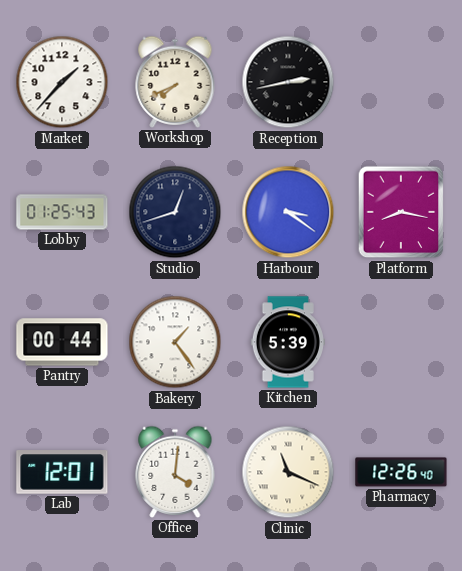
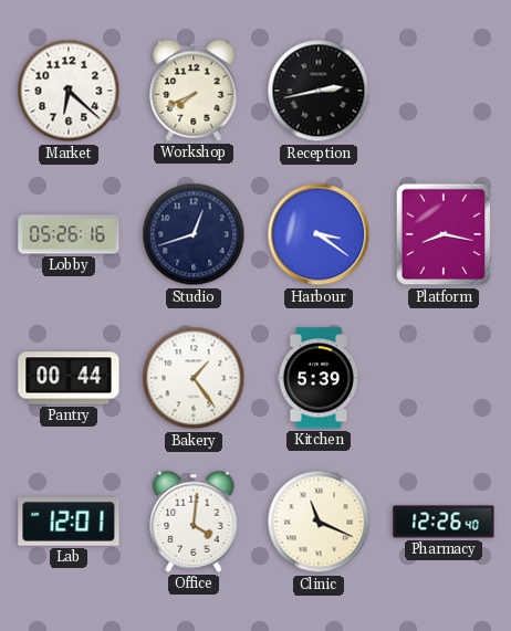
Market: 1:37 -> 6:22
Lobby: 01:25 -> 05:26
